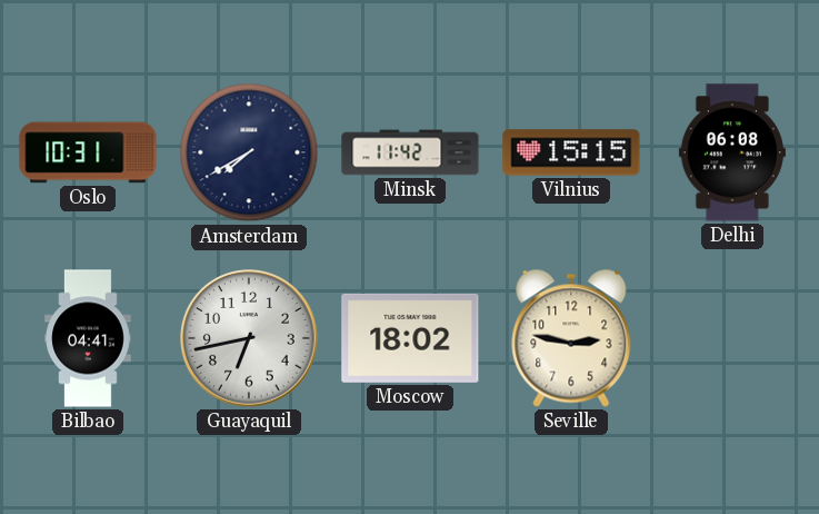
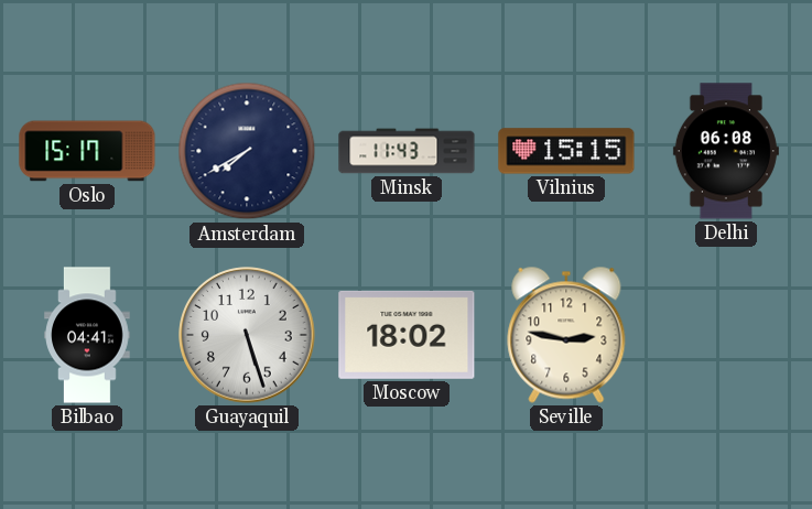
Oslo: 10:31 -> 15:17
Minsk: 11:42 -> 11:43
Guayaquil: 6:43 -> 5:27
